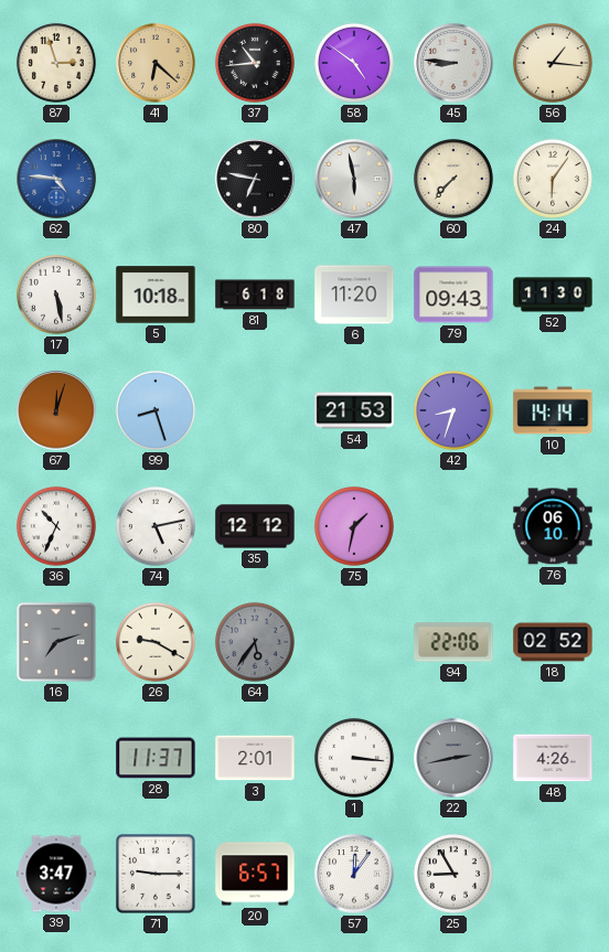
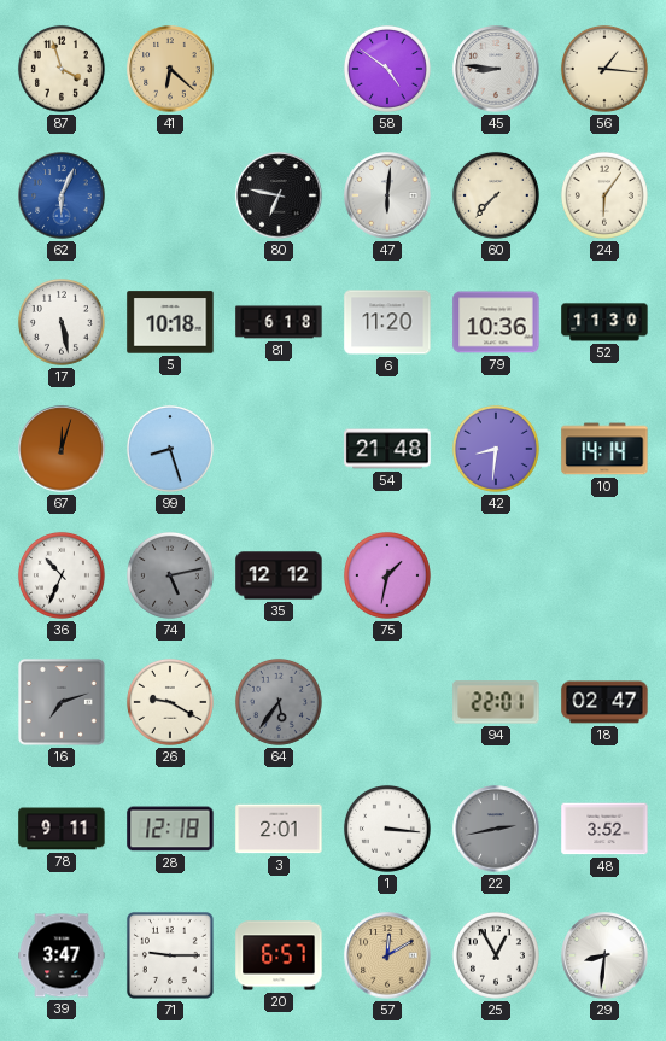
87: 2:57 -> 3:57
37: 10:44 -> none
62: 4:46 -> 6:04
47: 5:58 -> 6:01
79: 09:43 -> 10:36
54: 21:53 -> 21:48
42: 8:33 -> 8:31
74 dial: white -> grey
76: 06:10 -> none
94: 22:06 -> 22:01
18: 02:52 -> 02:47
78: none -> 9:11
28: 11:37 -> 12:18
48: 4:26 -> 3:52
57: 12:06 -> 12:10
57 dial: white -> champagne
25: 8:55 -> 12:55
29: none -> 8:31
